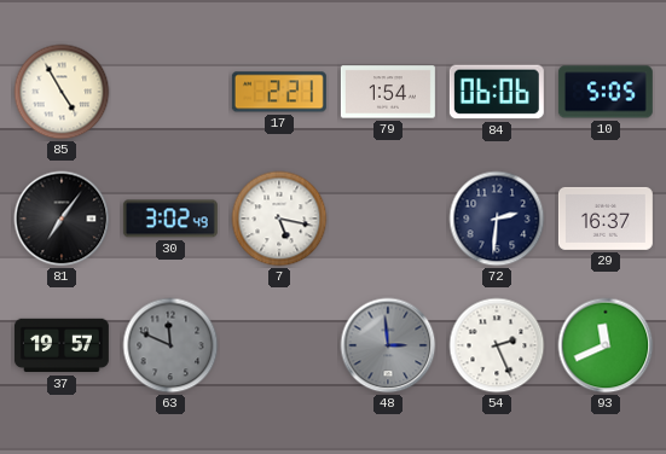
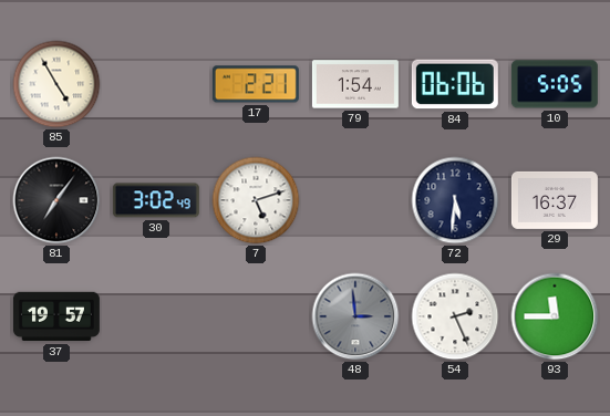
7: 5:17 -> 5:12
72: 2:31 -> 5:31
63: 11:49 -> none
93: 11:41 -> 11:45
